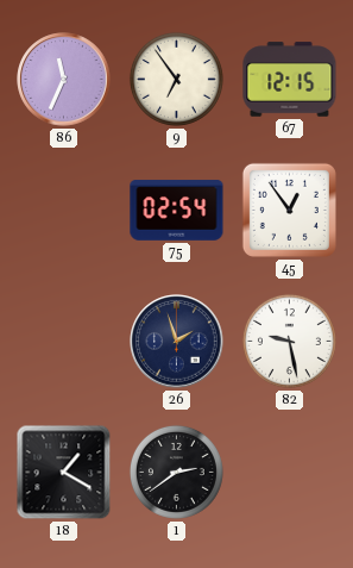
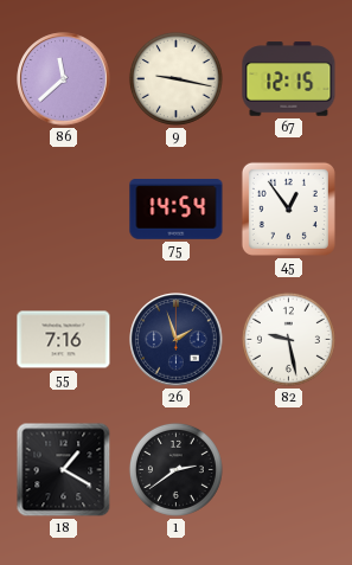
86: 11:34 -> 11:38
9: 6:54 -> 9:17
75: 02:54 -> 14:54
55: none -> 7:16
